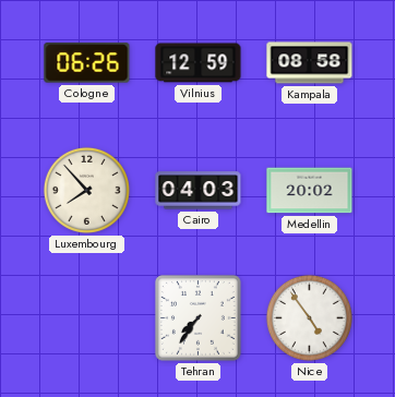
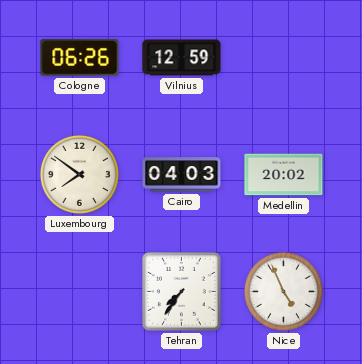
Kampala: 08:58 -> none
Luxembourg: 7:53 -> 7:51
Nice: 4:54 -> 4:56
